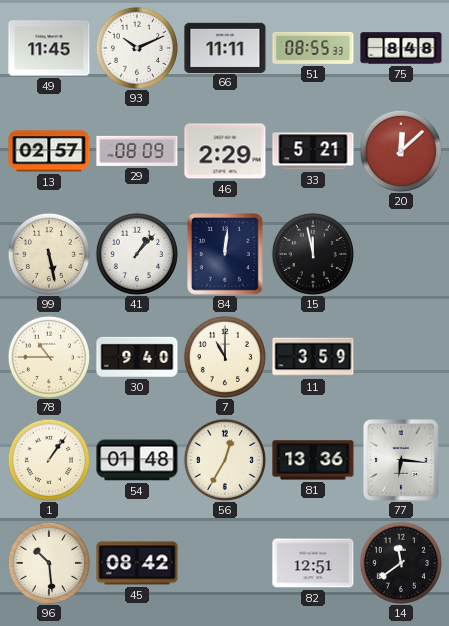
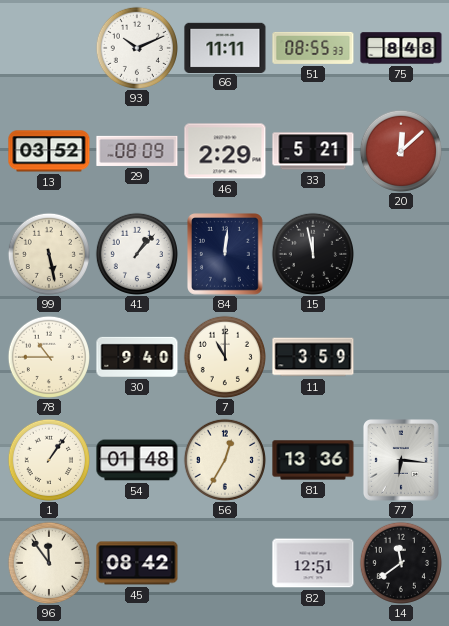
49: 11:45 -> none
13: 02:57 -> 03:52
96: 10:29 -> 11:54
